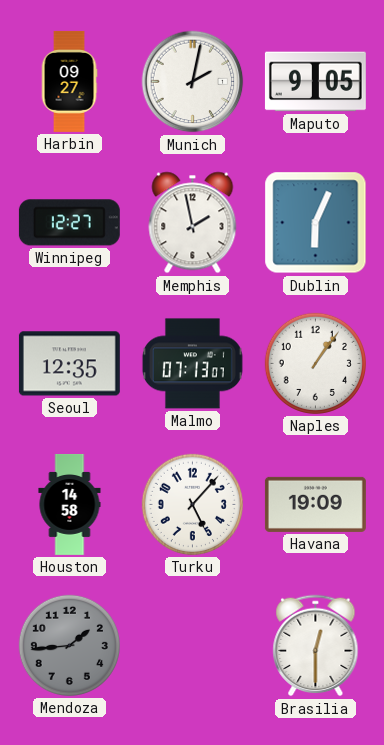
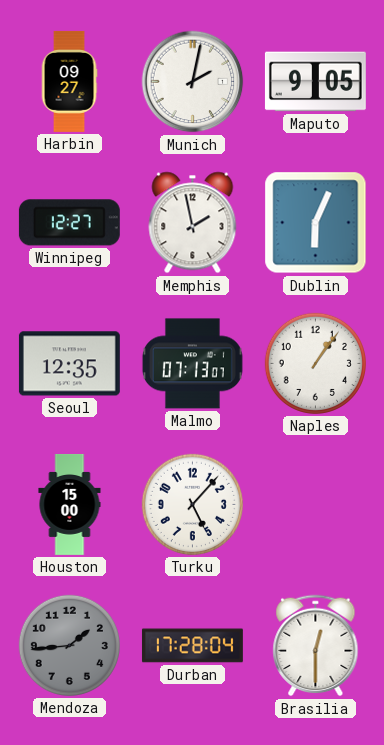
Houston: 14:58 -> 15:00
Havana: 19:09 -> none
Durban: none -> 17:28
